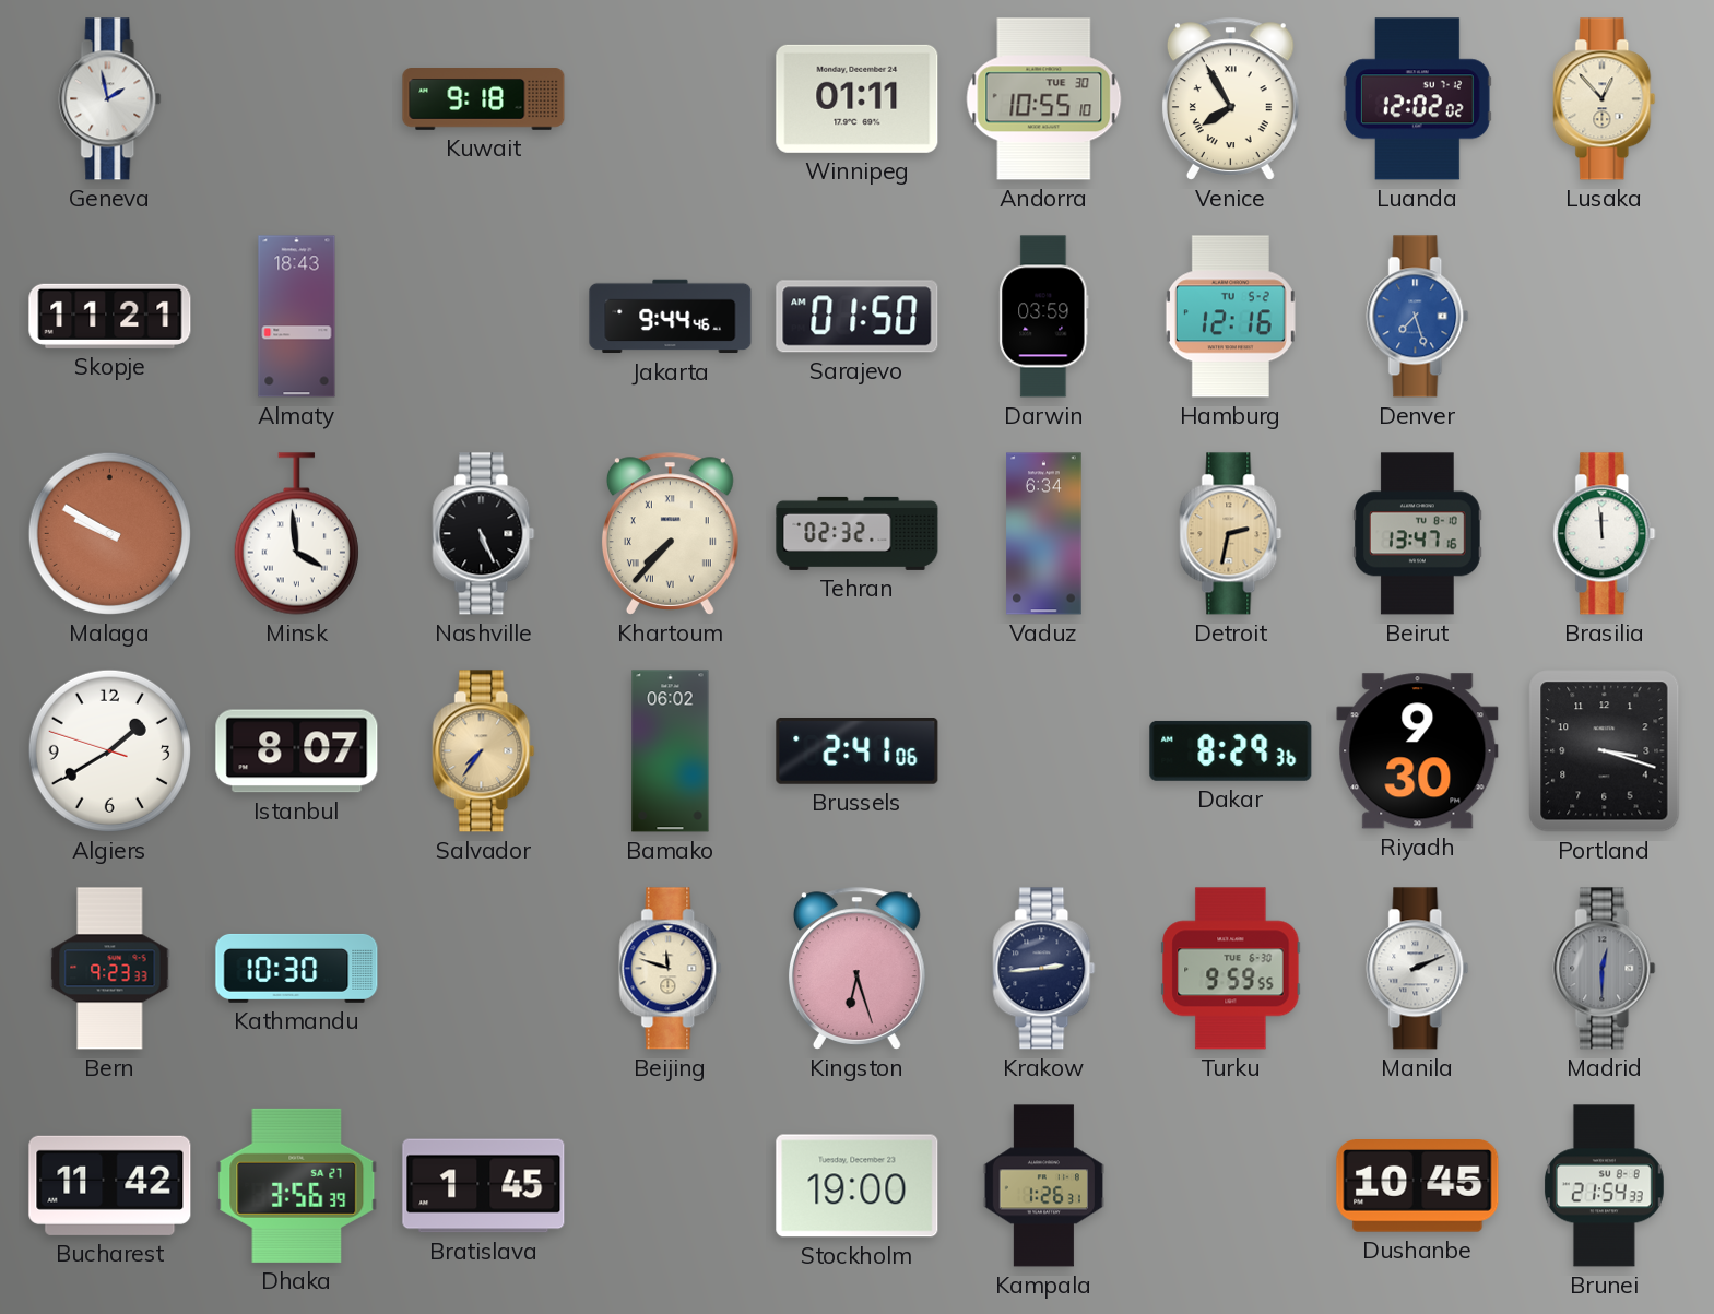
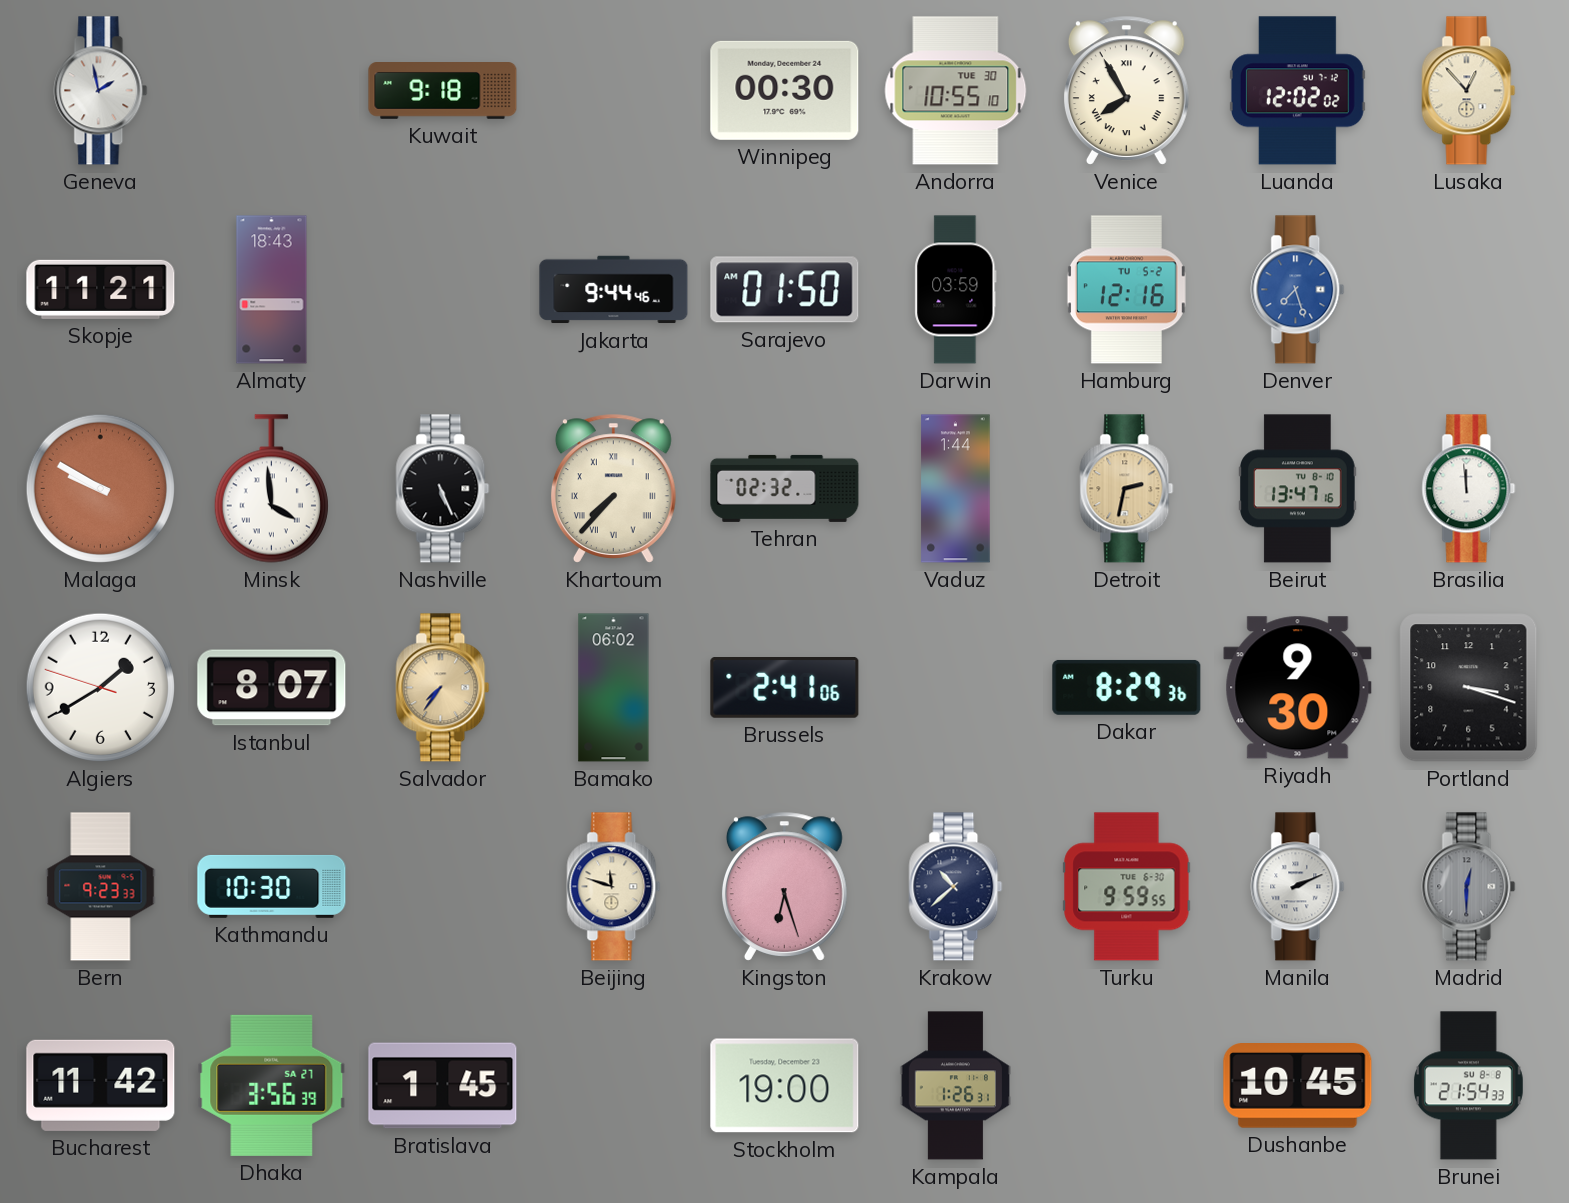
Winnipeg: 01:11 -> 00:30
Vaduz: 6:34 -> 1:44
Krakow: 2:44 -> 10:38
